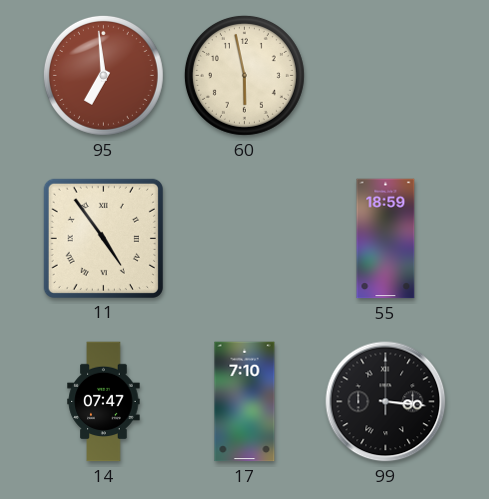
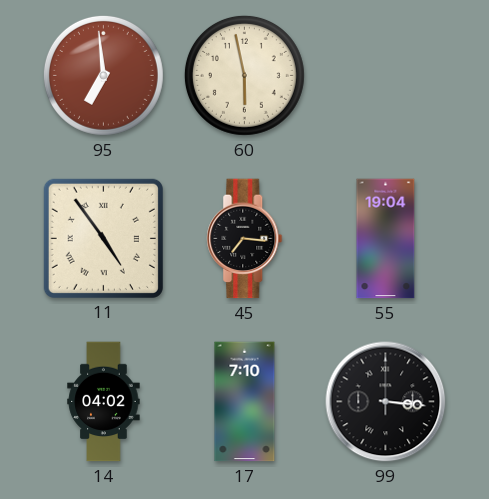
45: none -> 7:16
55: 18:59 -> 19:04
14: 07:47 -> 04:02
